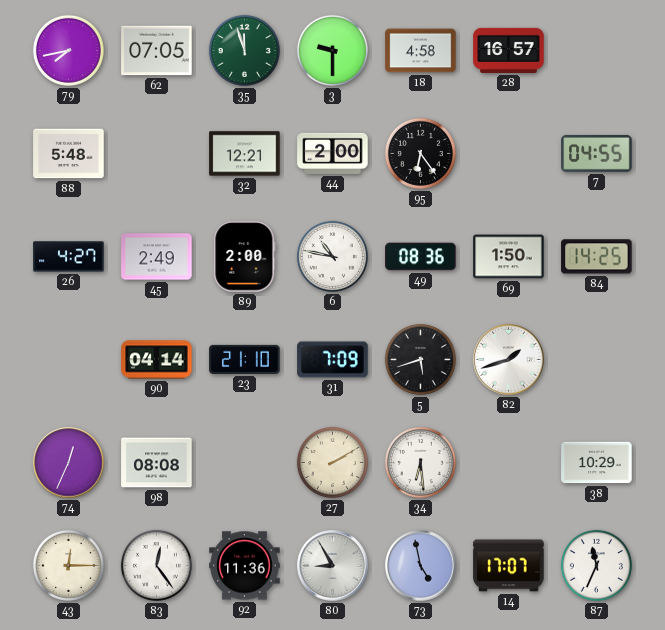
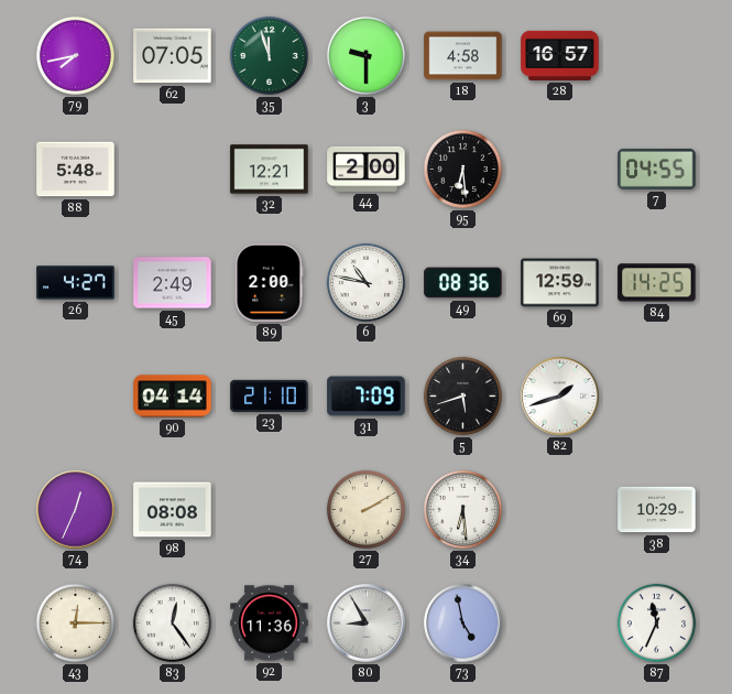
95: 6:24 -> 6:29
69: 1:50 -> 12:59
14: 17:07 -> none
